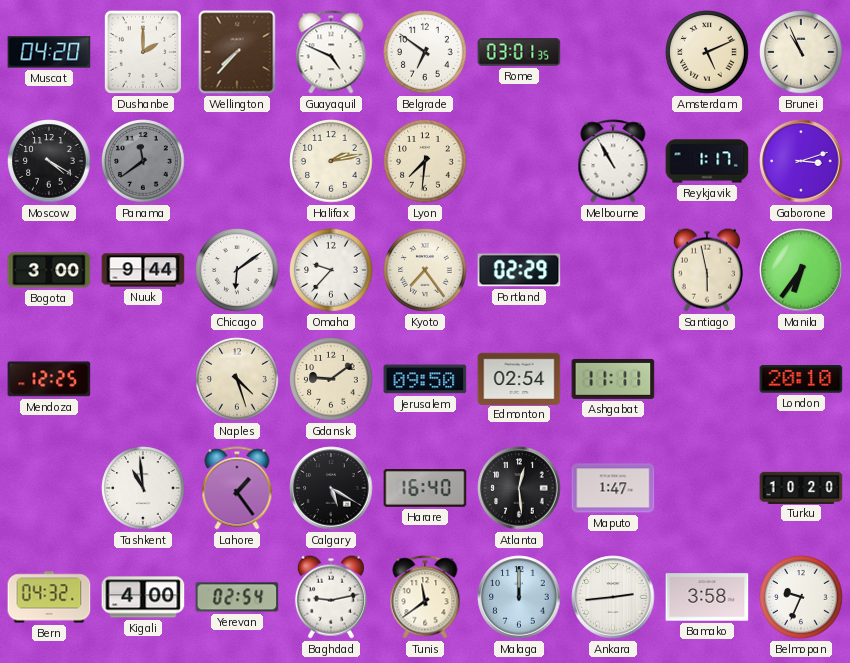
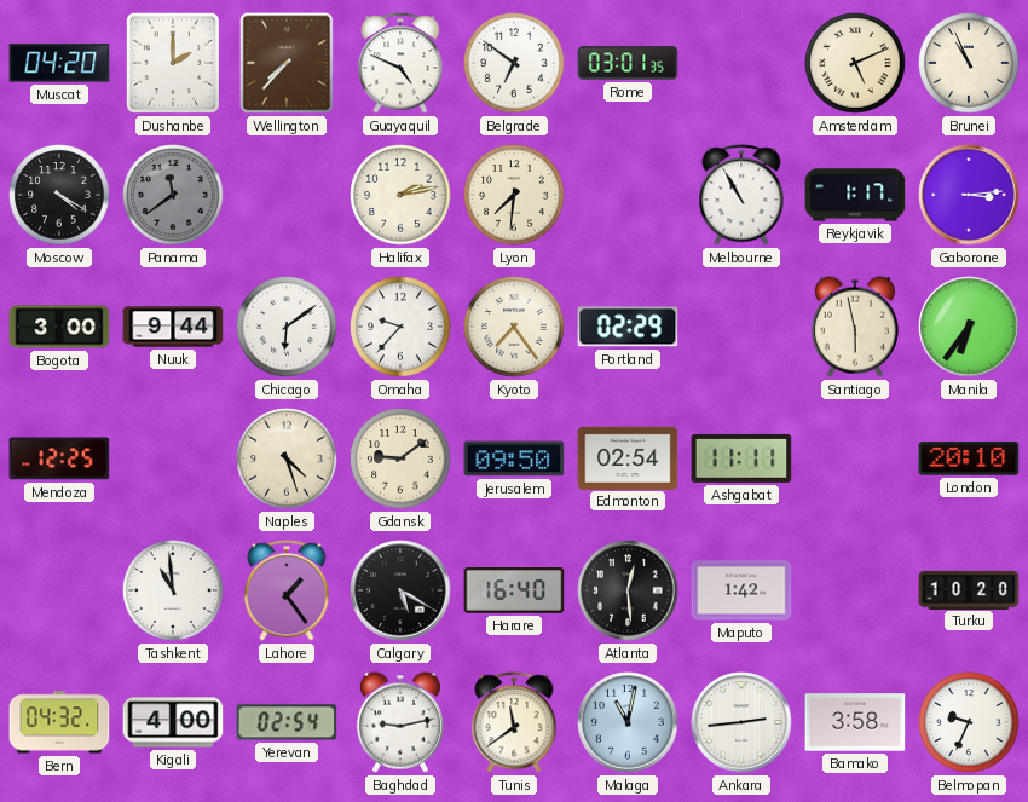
Gaborone: 3:12 -> 3:14
Maputo: 1:47 -> 1:42
Malaga: 12:00 -> 11:02
